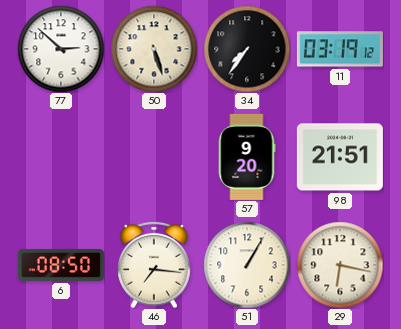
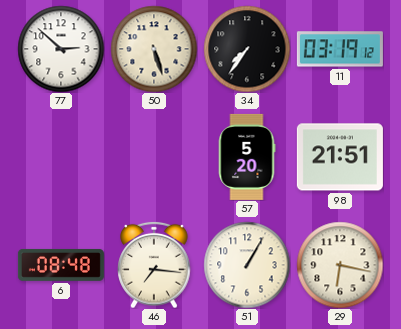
57: 9:20 -> 5:20
6: 08:50 -> 08:48
